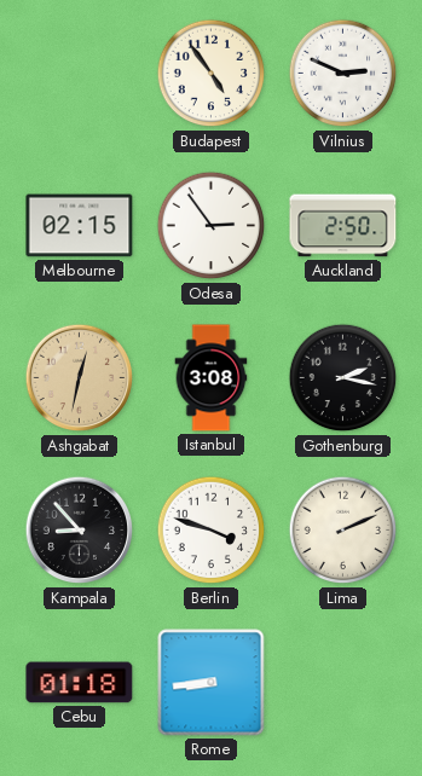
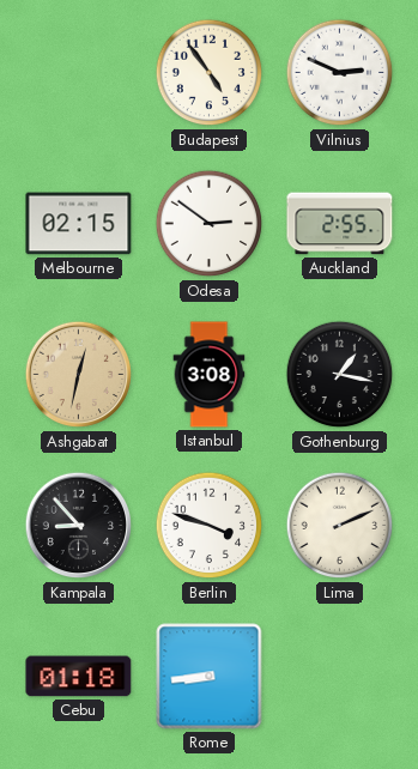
Odesa: 2:54 -> 2:51
Auckland: 2:50 -> 2:55
Gothenburg: 2:17 -> 1:17
